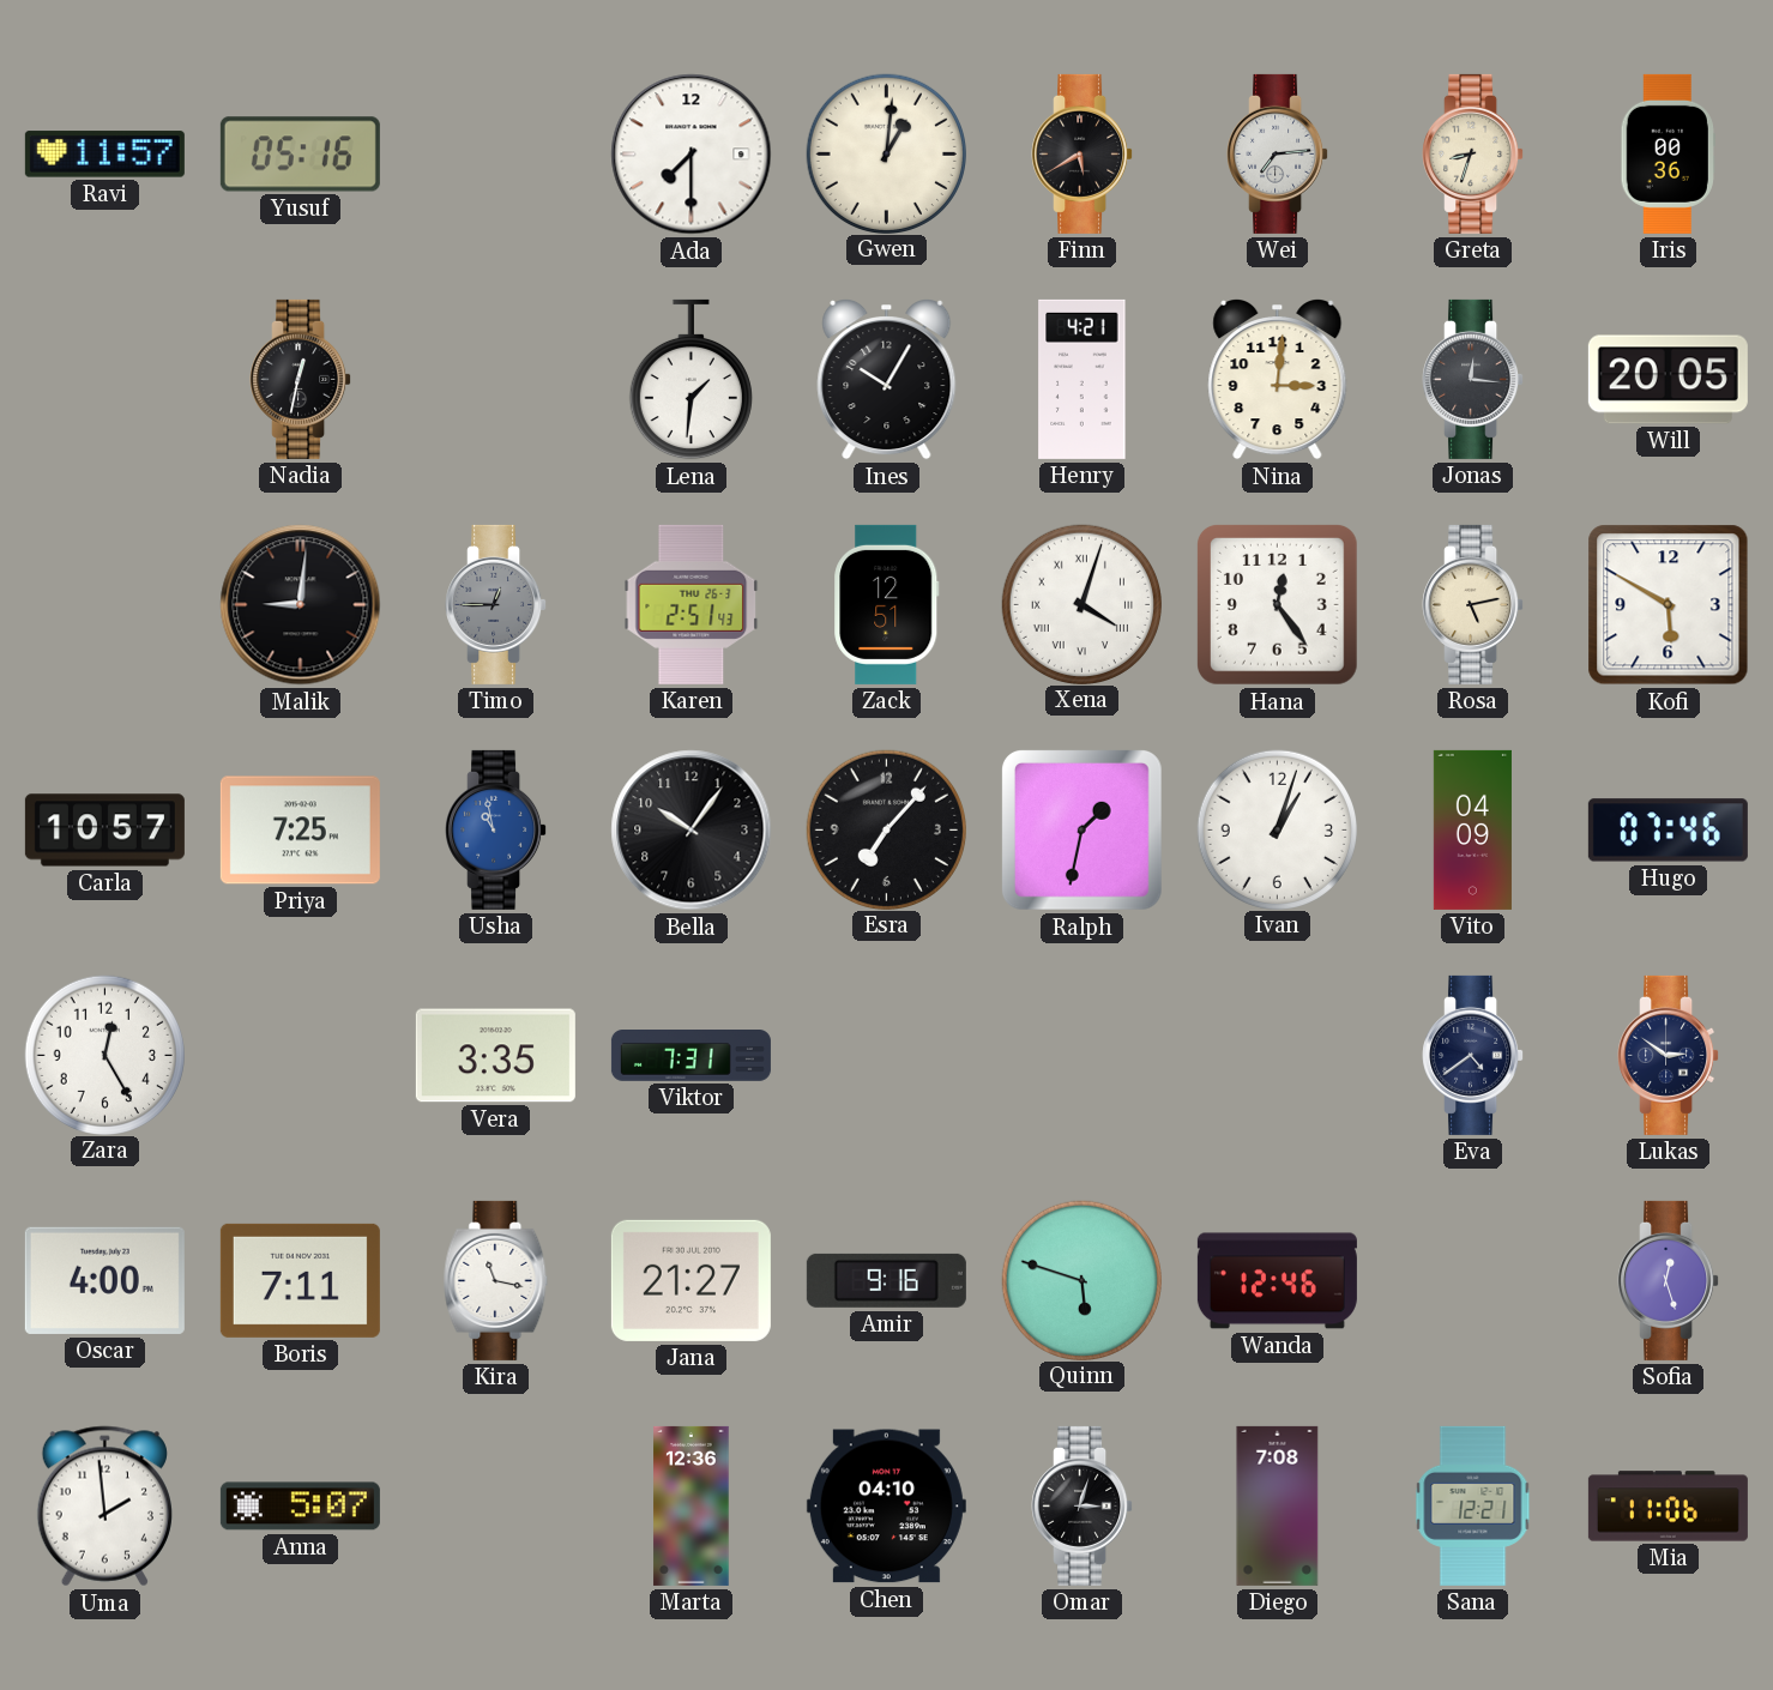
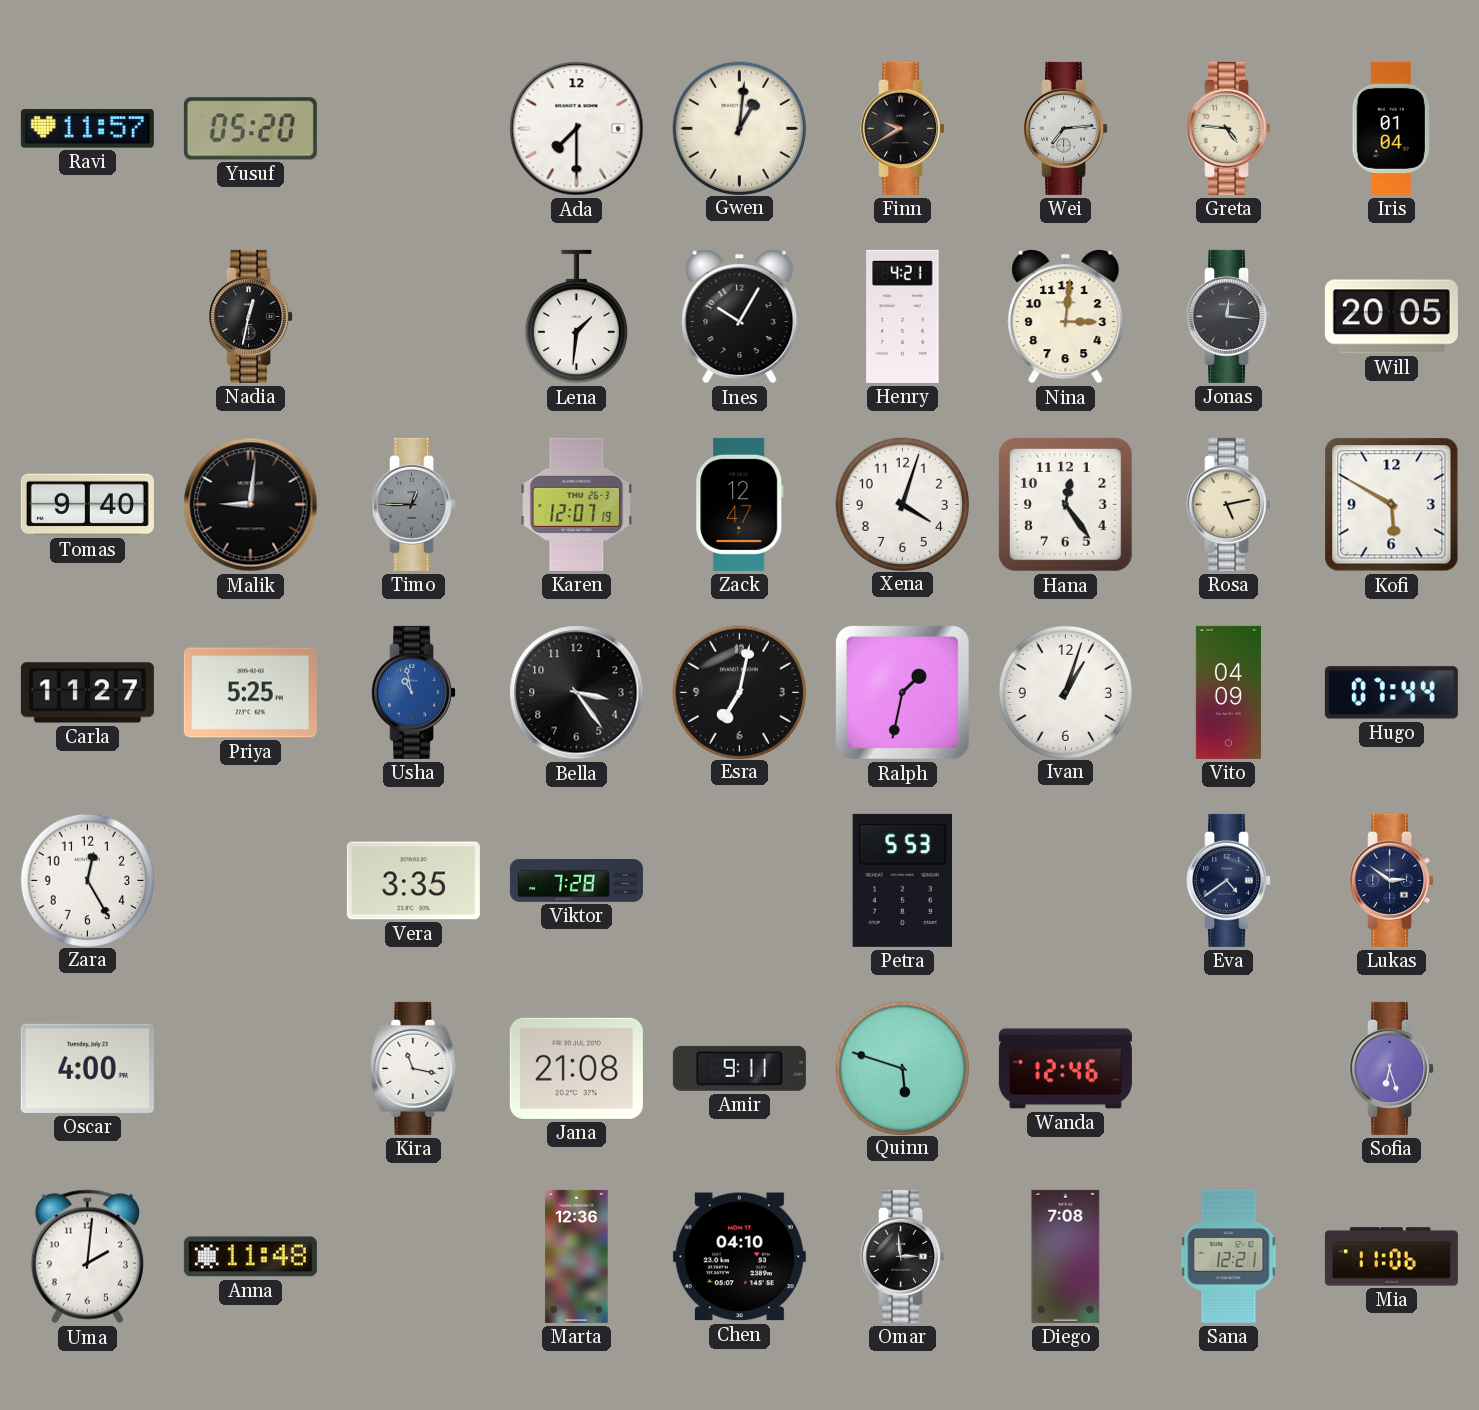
Yusuf: 05:16 -> 05:20
Finn: 5:40 -> 9:40
Greta: 8:33 -> 4:46
Iris: 00:36 -> 01:04
Tomas: none -> 9:40
Karen: 2:51 -> 12:07
Zack: 12:51 -> 12:47
Xena numerals: Roman -> Arabic
Carla: 10:57 -> 11:27
Priya: 7:25 -> 5:25
Bella: 10:06 -> 3:24
Esra: 7:07 -> 7:02
Hugo: 07:46 -> 07:44
Viktor: 7:31 -> 7:28
Petra: none -> 5:53
Boris: 7:11 -> none
Jana: 21:27 -> 21:08
Amir: 9:16 -> 9:11
Sofia: 12:27 -> 6:27
Uma: 1:59 -> 2:01
Anna: 5:07 -> 11:48
Omar: 3:03 -> 2:59
